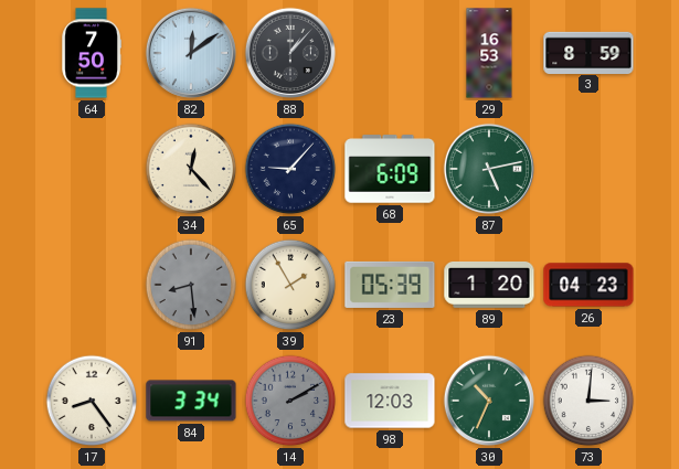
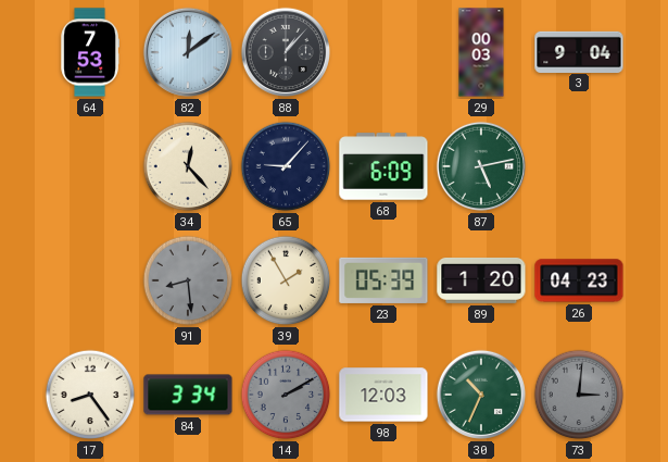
64: 7:50 -> 7:53
29: 16:53 -> 00:03
3: 8:59 -> 9:04
73 dial: white -> grey
